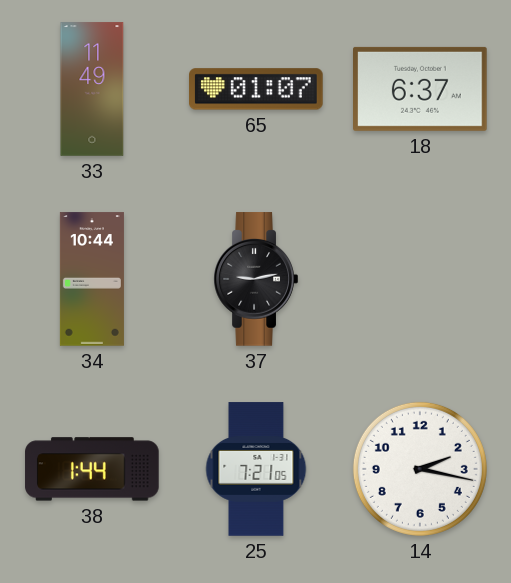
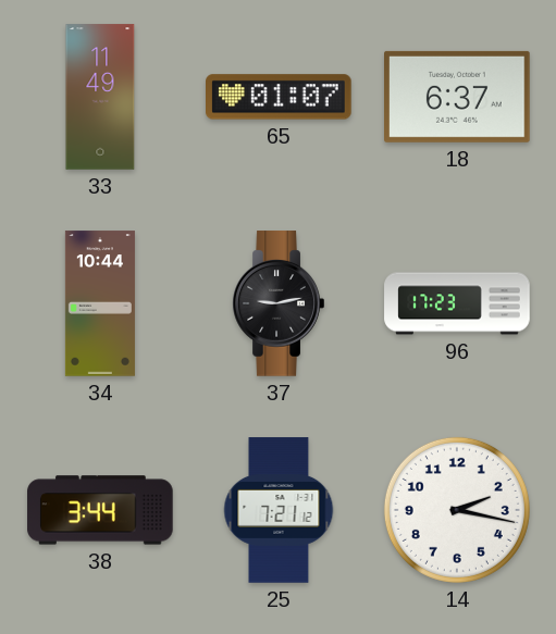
96: none -> 17:23
38: 1:44 -> 3:44
25: 7:21:05 -> 7:21:12
